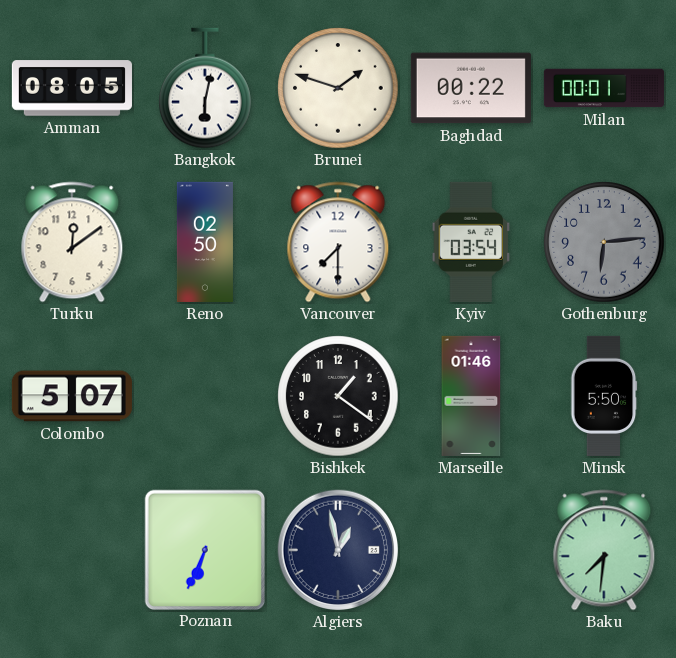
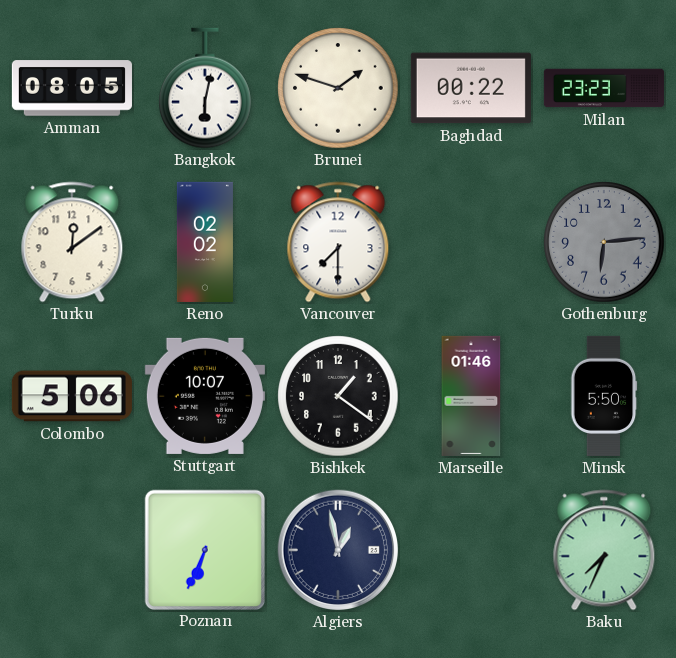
Milan: 00:01 -> 23:23
Reno: 02:50 -> 02:02
Kyiv: 03:54 -> none
Colombo: 5:07 -> 5:06
Stuttgart: none -> 10:07
Baku: 7:31 -> 7:34
